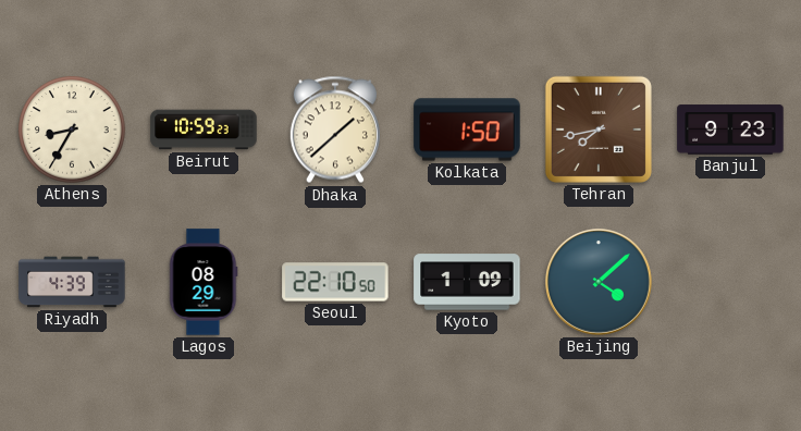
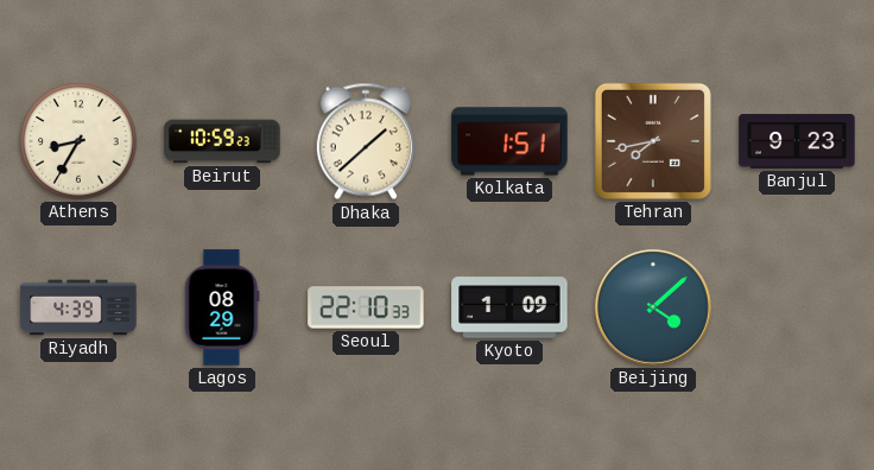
Kolkata: 1:50 -> 1:51
Seoul: 22:10:50 -> 22:10:33
